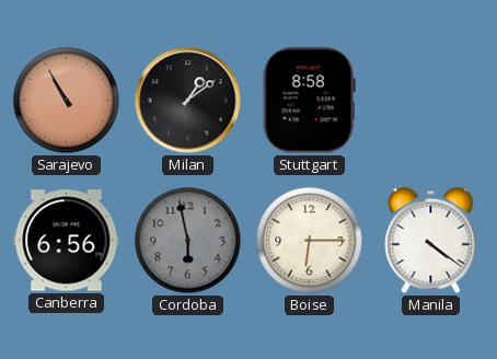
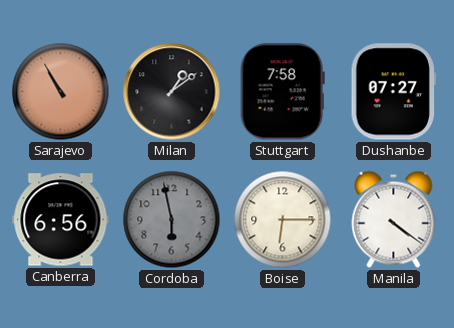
Stuttgart: 8:58 -> 7:58
Dushanbe: none -> 07:27
